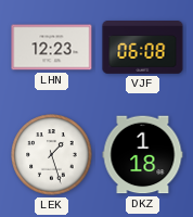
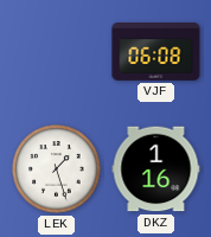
LHN: 12:23 -> none
DKZ: 1:18 -> 1:16
